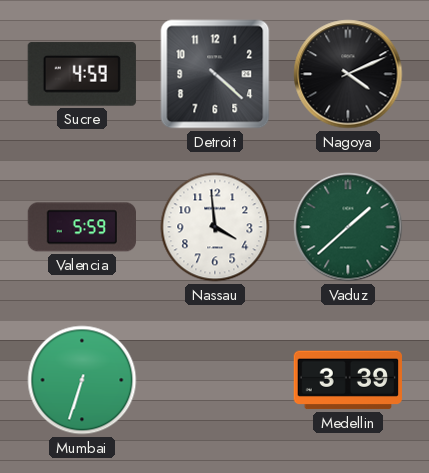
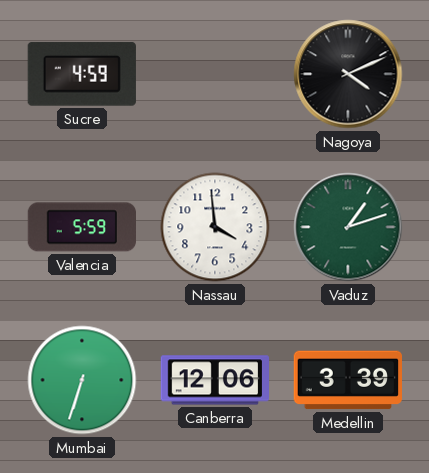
Detroit: 4:22 -> none
Vaduz: 1:38 -> 1:12
Canberra: none -> 12:06
